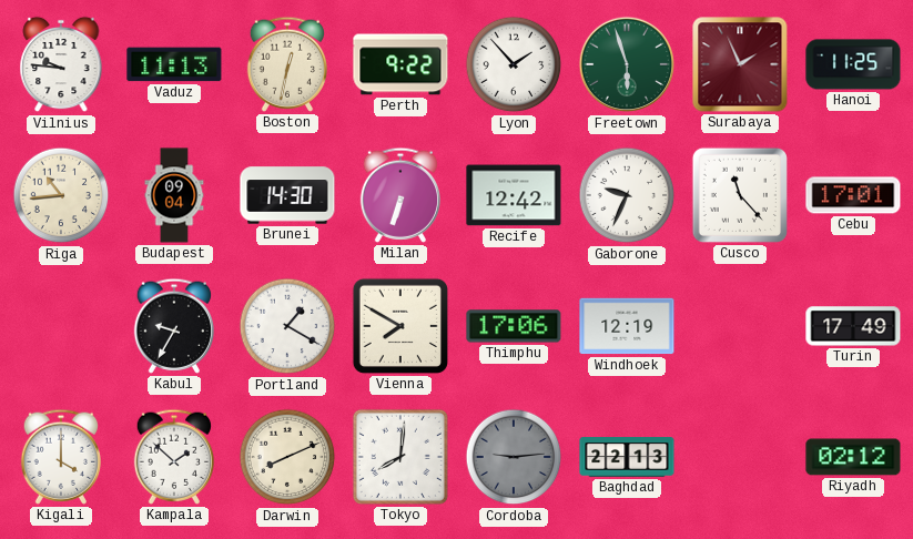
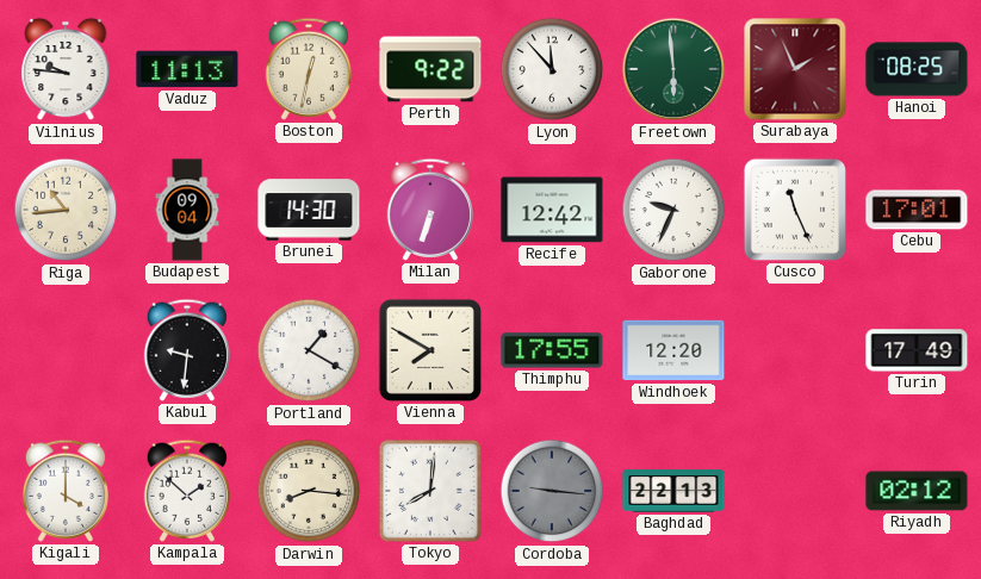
Lyon: 1:53 -> 11:53
Freetown: 5:57 -> 5:59
Hanoi: 11:25 -> 08:25
Cusco: 11:23 -> 11:26
Kabul: 9:35 -> 9:31
Thimphu: 17:06 -> 17:55
Windhoek: 12:19 -> 12:20
Darwin: 8:11 -> 8:16
Cordoba: 9:14 -> 9:16
